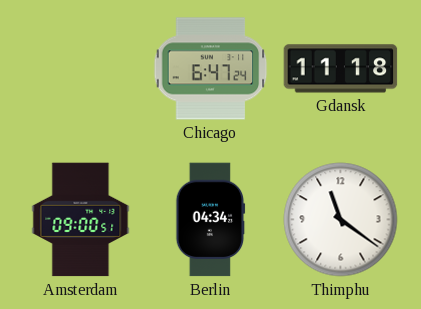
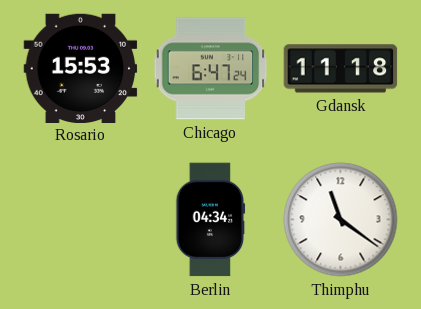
Rosario: none -> 15:53
Amsterdam: 09:00 -> none
